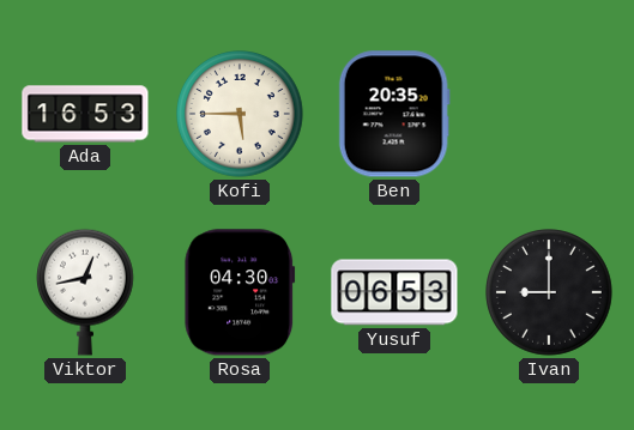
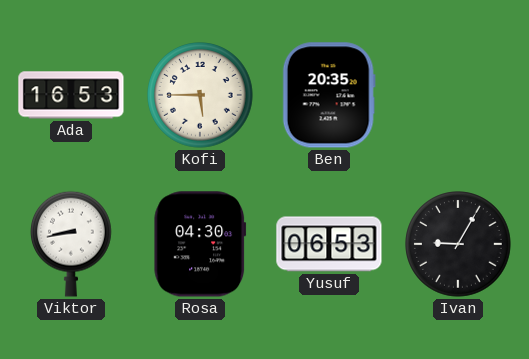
Viktor: 12:43 -> 8:43
Ivan: 9:00 -> 9:05
